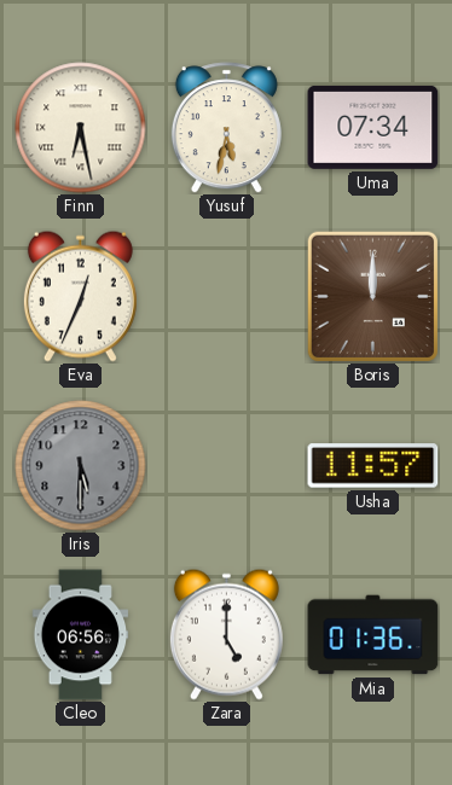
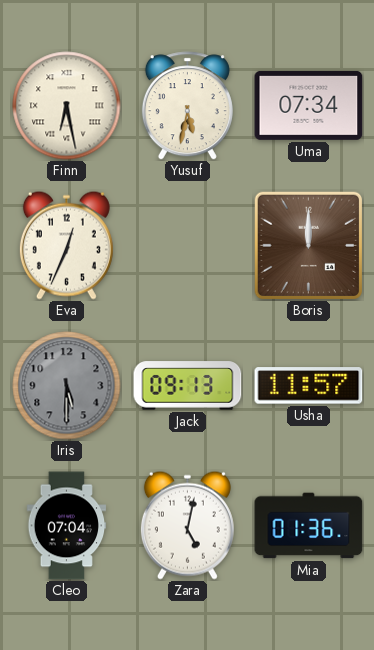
Jack: none -> 09:13
Cleo: 06:56 -> 07:04
Zara: 5:00 -> 5:02
